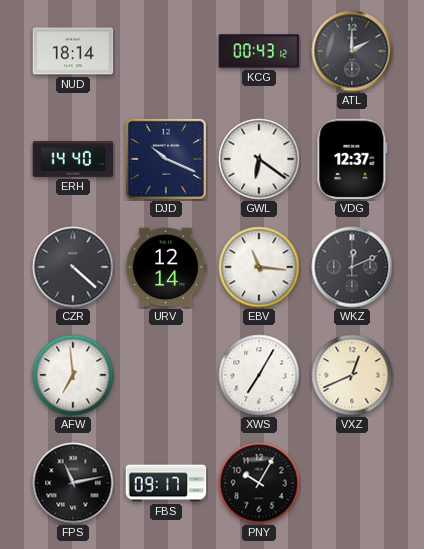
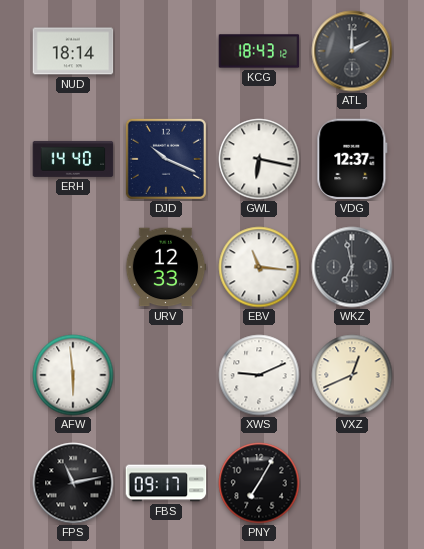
KCG: 00:43 -> 18:43
GWL: 6:21 -> 6:17
CZR: 4:22 -> none
URV: 12:14 -> 12:33
WKZ: 12:11 -> 6:58
AFW: 6:59 -> 5:59
XWS: 7:05 -> 9:11
PNY: 10:05 -> 7:05
